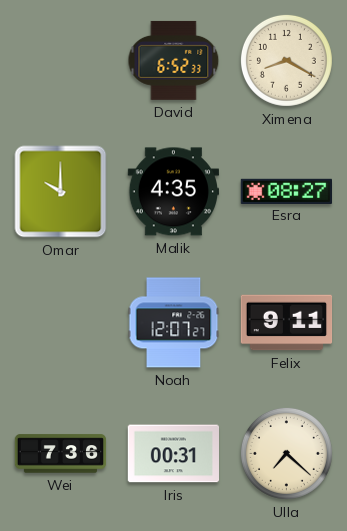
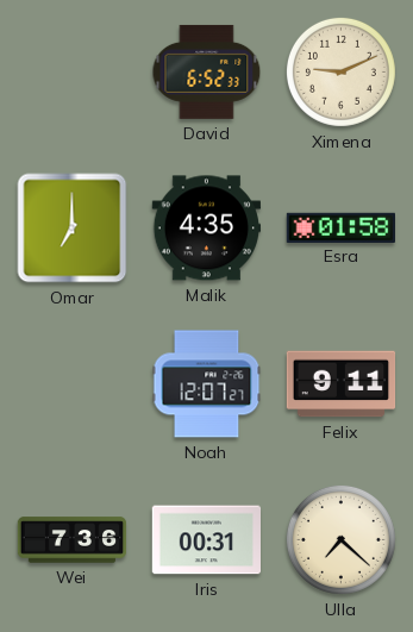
Ximena: 8:20 -> 9:11
Omar: 10:00 -> 7:00
Esra: 08:27 -> 01:58
